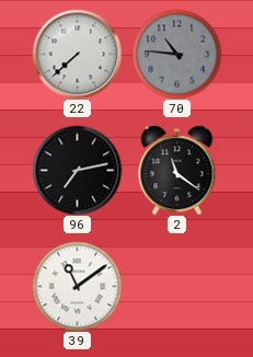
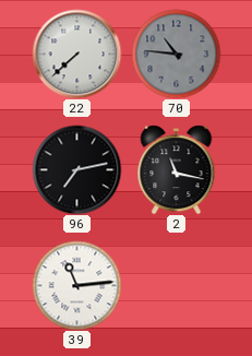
2: 11:21 -> 11:17
39: 11:09 -> 11:14
